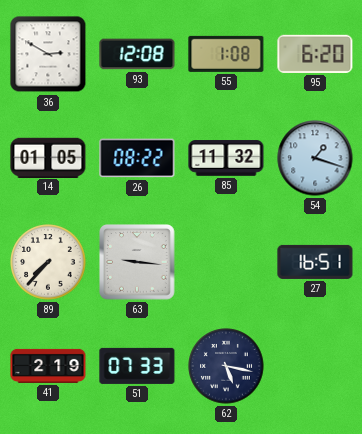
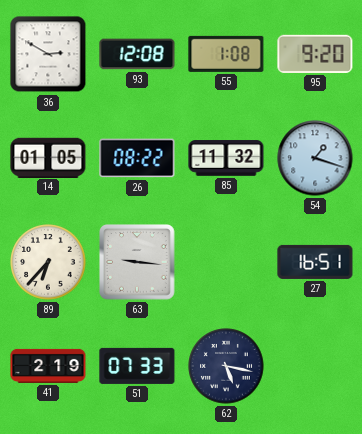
95: 6:20 -> 9:20
89: 7:37 -> 6:37
